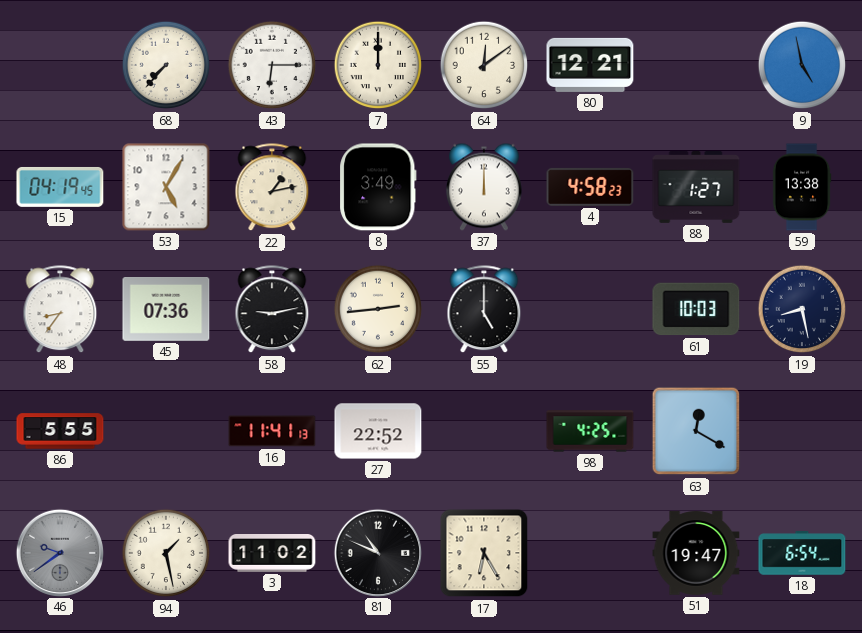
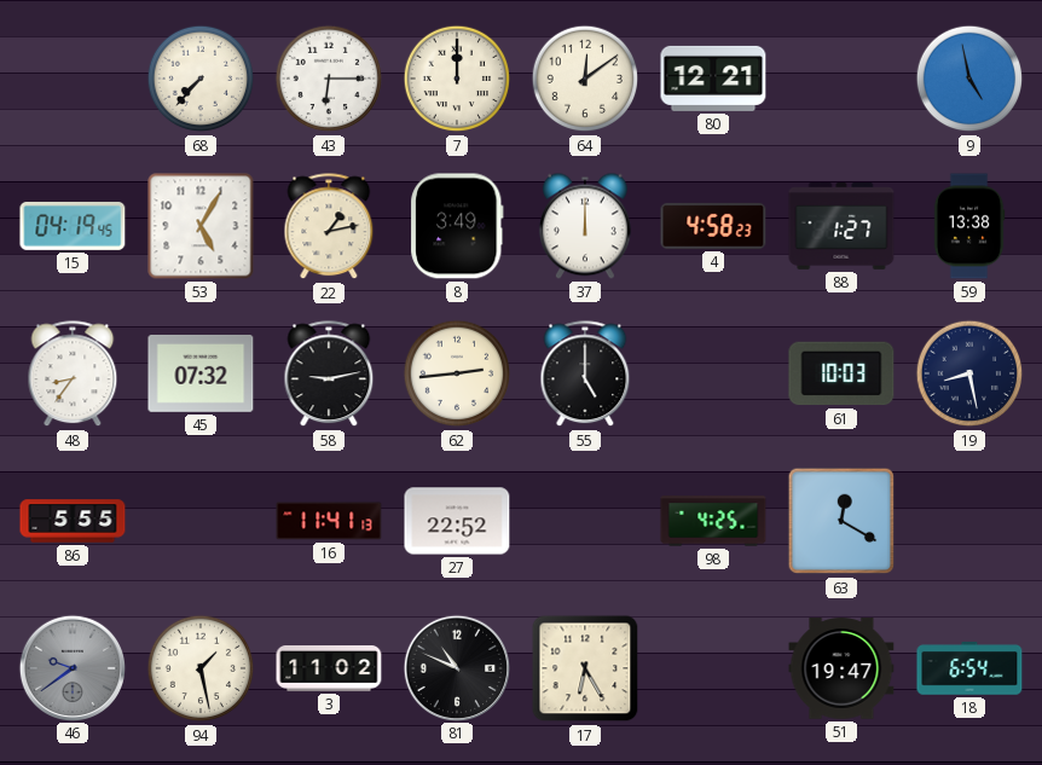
45: 07:36 -> 07:32
